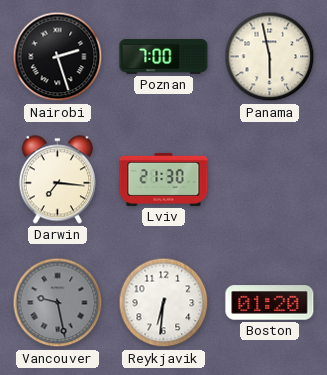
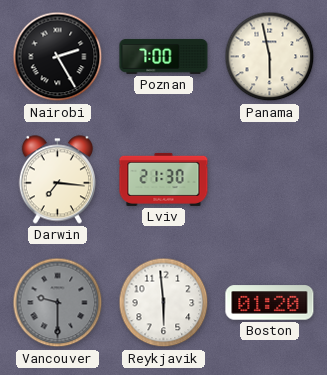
Nairobi: 2:27 -> 2:25
Vancouver: 9:28 -> 9:30
Reykjavik: 6:31 -> 5:59
